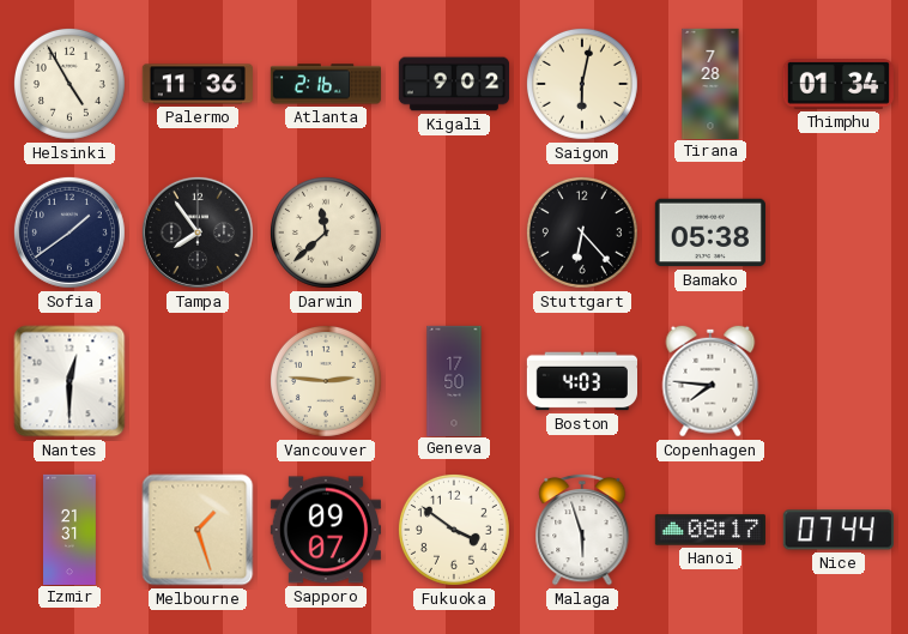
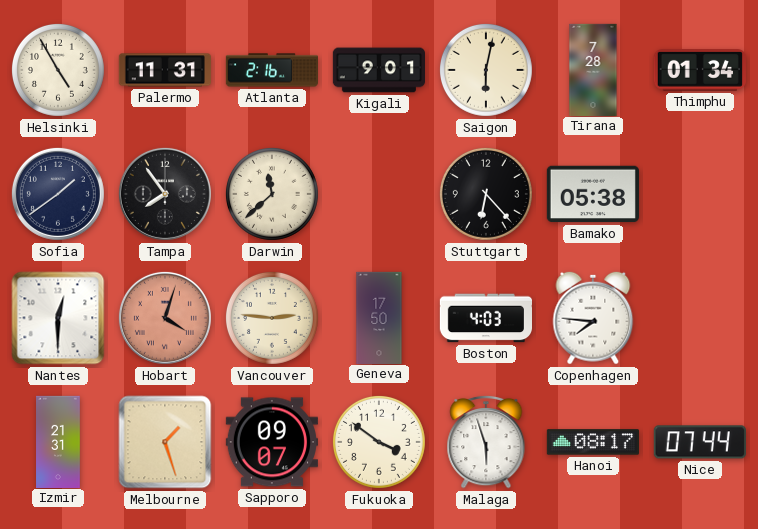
Palermo: 11:36 -> 11:31
Kigali: 9:02 -> 9:01
Hobart: none -> 4:03
